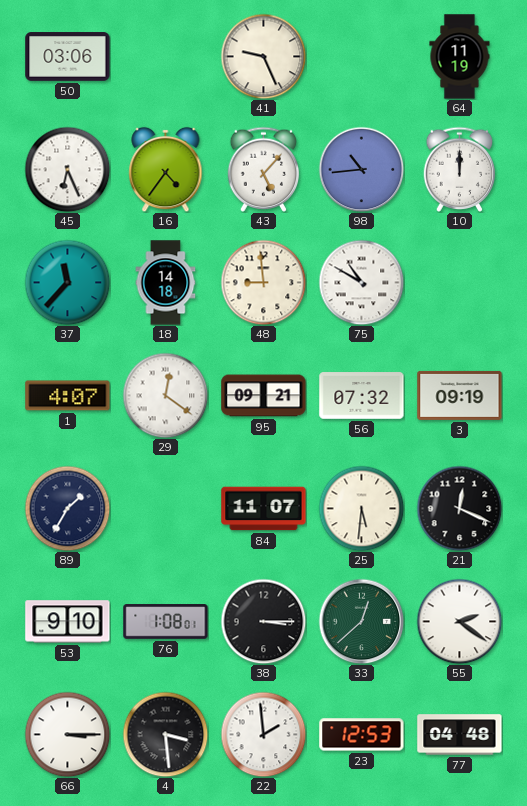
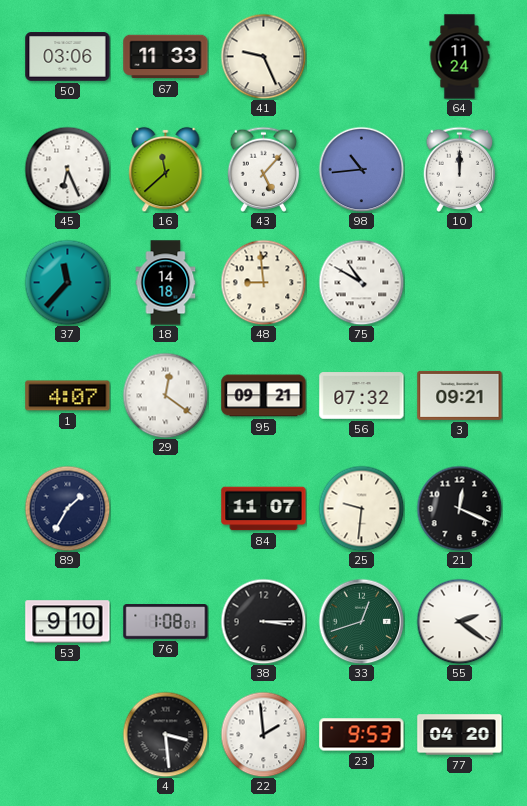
67: none -> 11:33
64: 11:19 -> 11:24
16: 4:36 -> 11:38
3: 09:19 -> 09:21
25: 5:31 -> 9:31
33: 12:38 -> 12:42
66: 3:15 -> none
23: 12:53 -> 9:53
77: 04:48 -> 04:20
